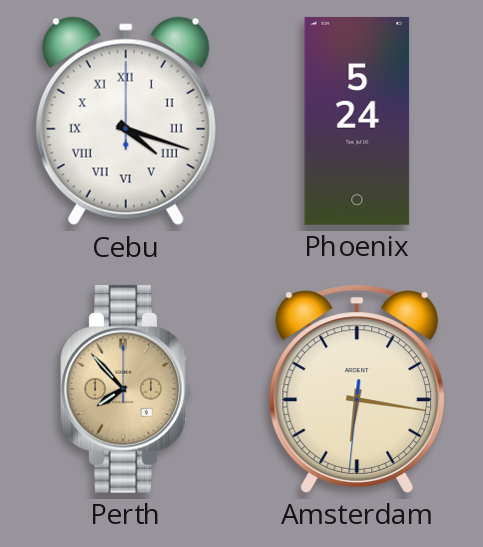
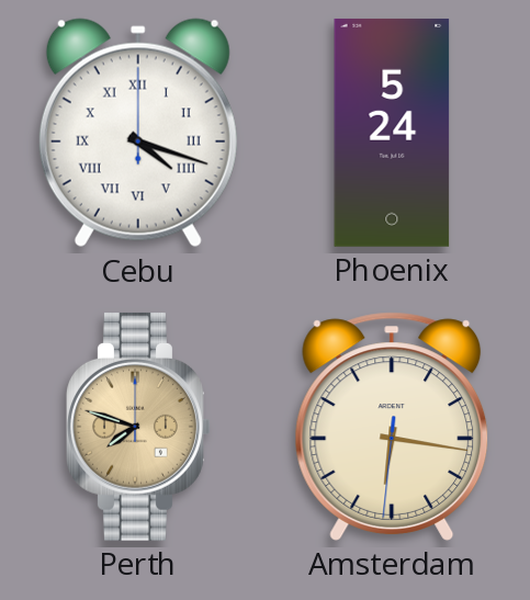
Perth: 7:53 -> 7:48
